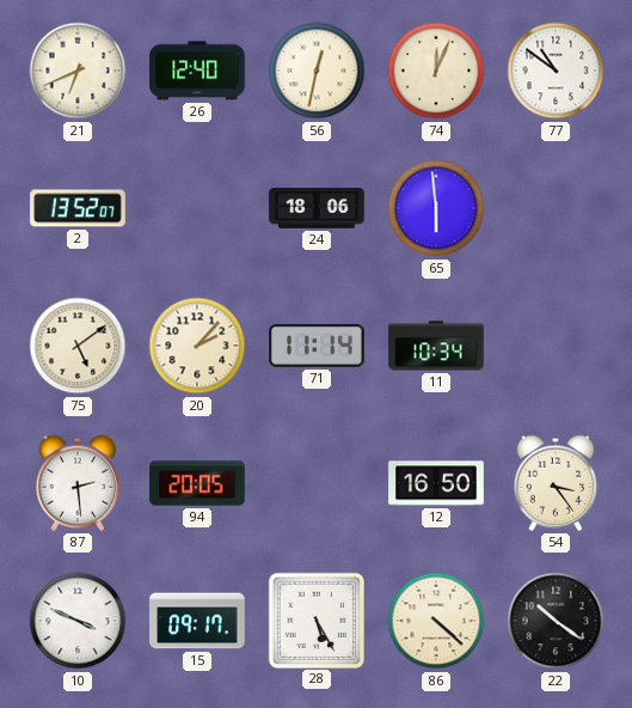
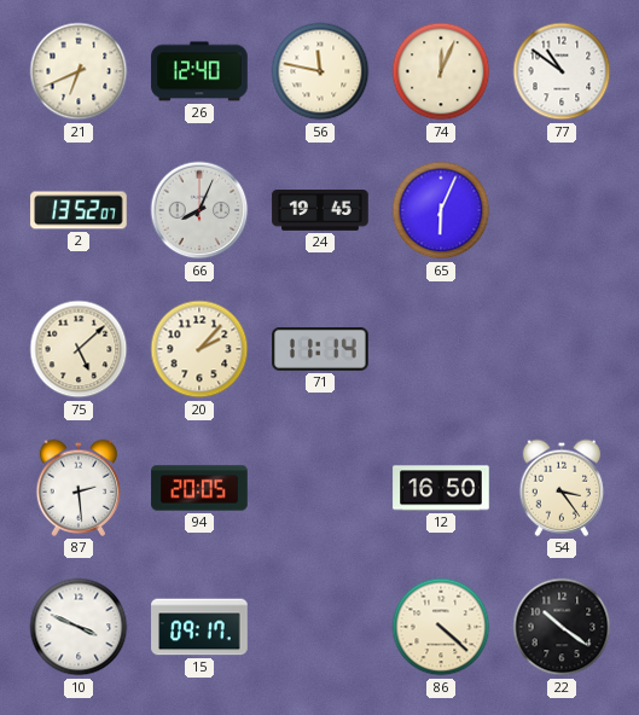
56: 12:32 -> 11:47
66: none -> 8:04
24: 18:06 -> 19:45
65: 5:59 -> 6:04
75: 5:09 -> 5:08
11: 10:34 -> none
28: 5:25 -> none
